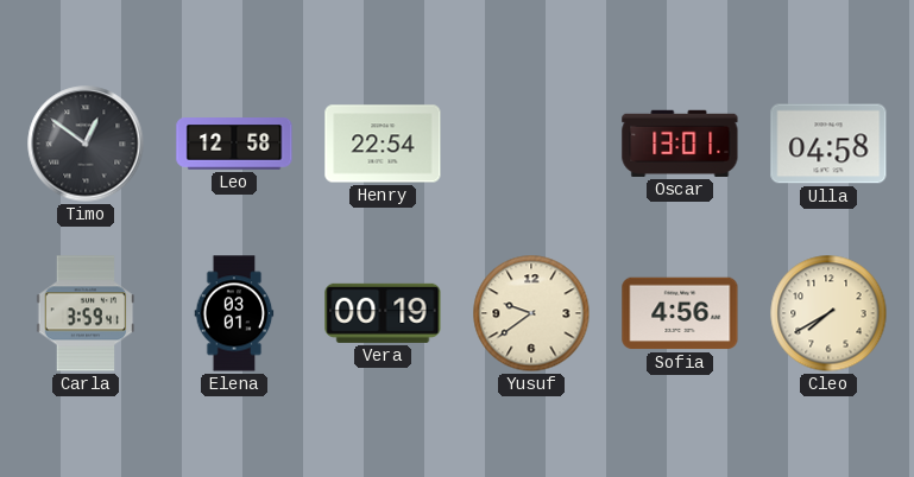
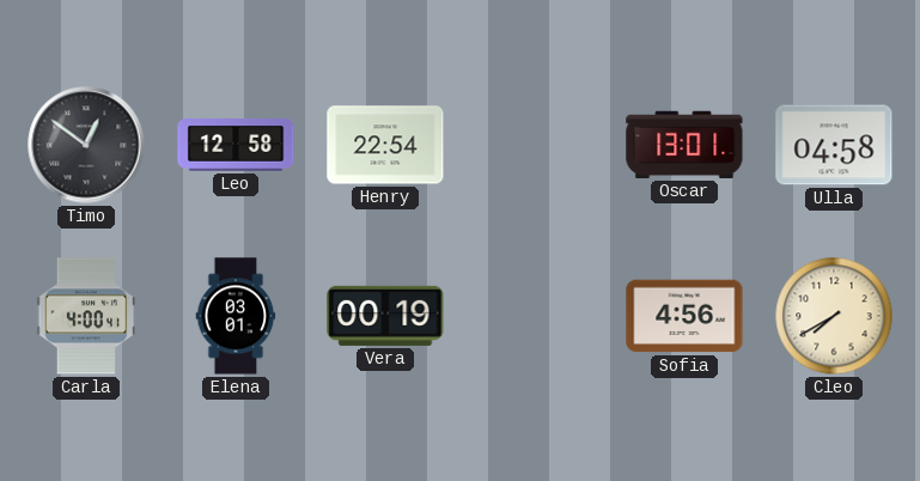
Carla: 3:59 -> 4:00
Yusuf: 9:39 -> none
